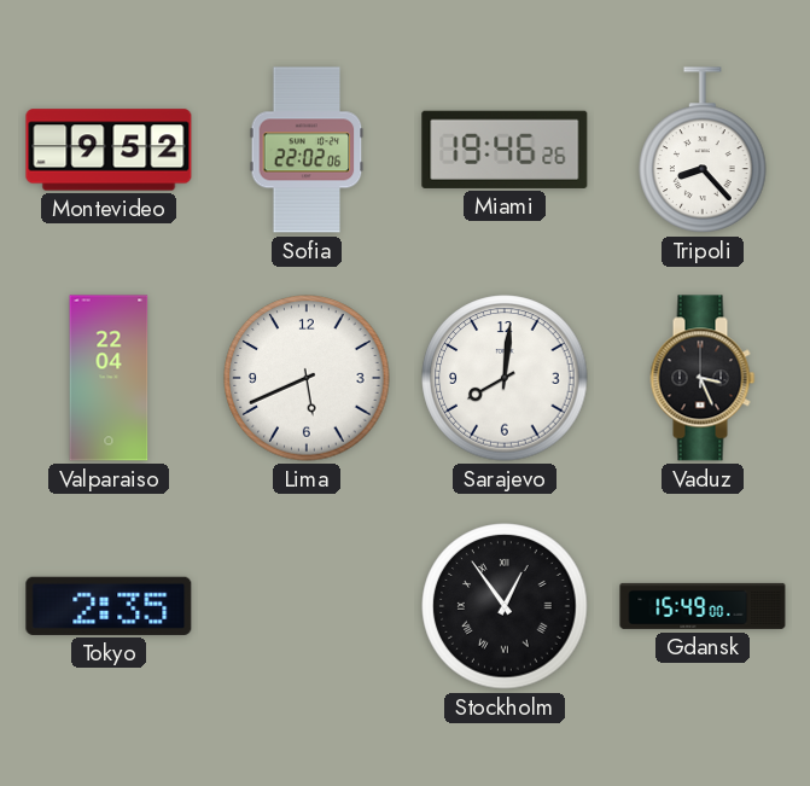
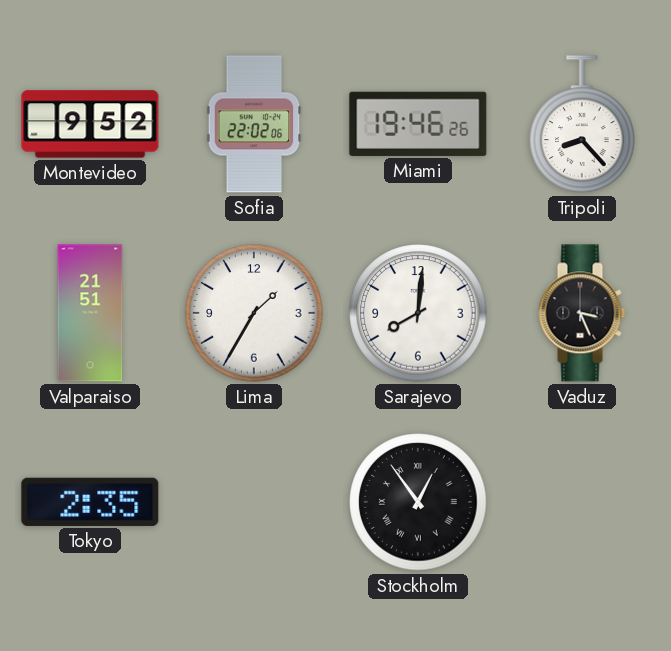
Valparaiso: 22:04 -> 21:51
Lima: 5:41 -> 1:35
Gdansk: 15:49 -> none
